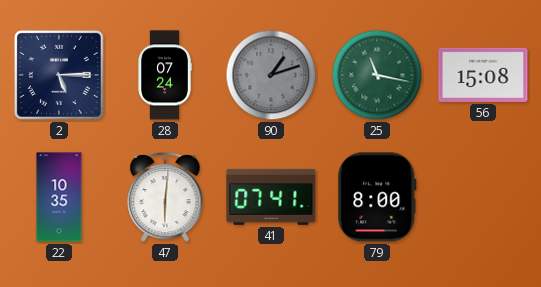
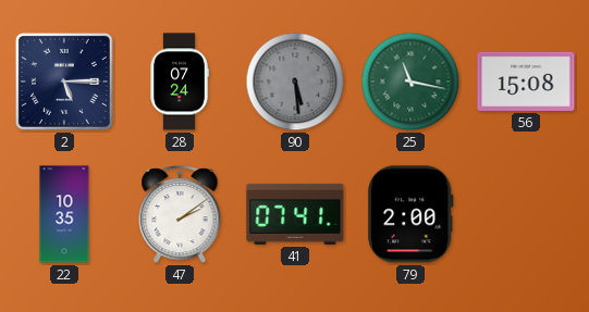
90: 1:12 -> 5:29
47: 6:01 -> 2:09
79: 8:00 -> 2:00
